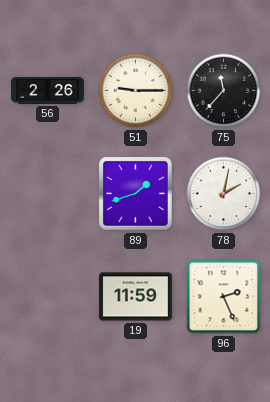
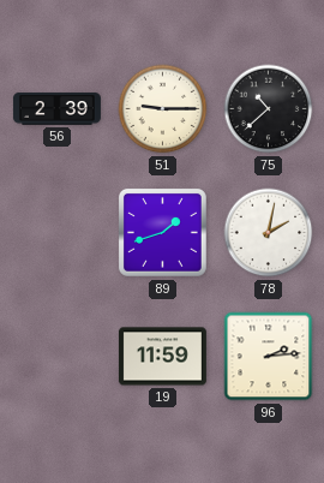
56: 2:26 -> 2:39
75: 11:37 -> 10:38
96: 2:26 -> 2:14
